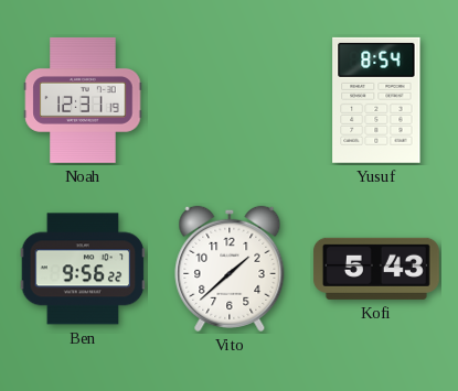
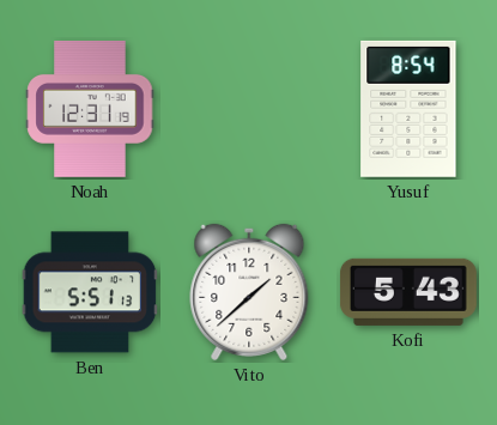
Ben: 9:56 -> 5:51
